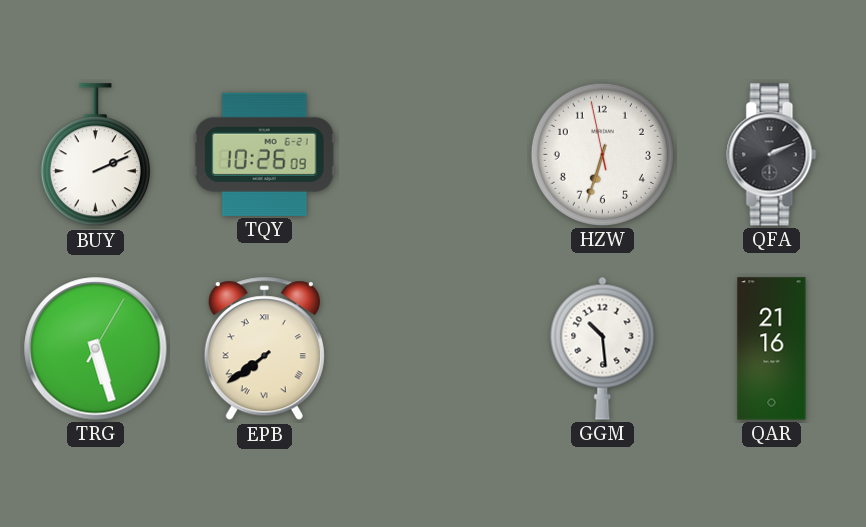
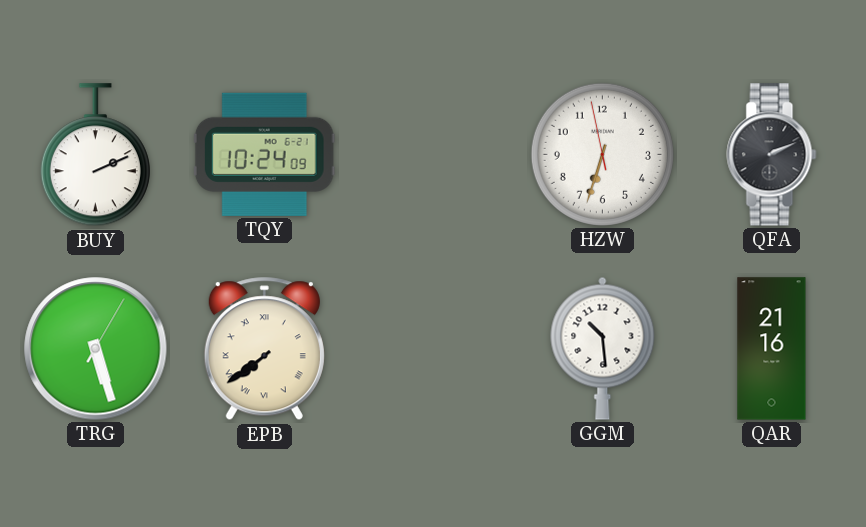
TQY: 10:26 -> 10:24
